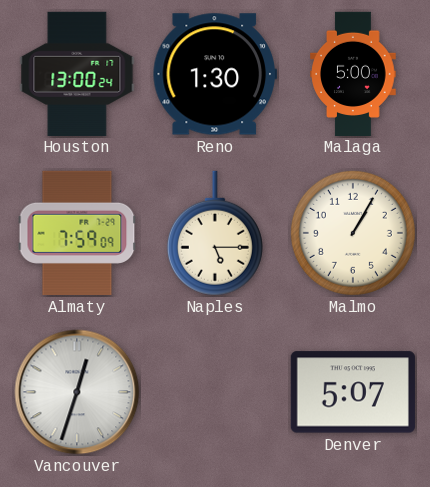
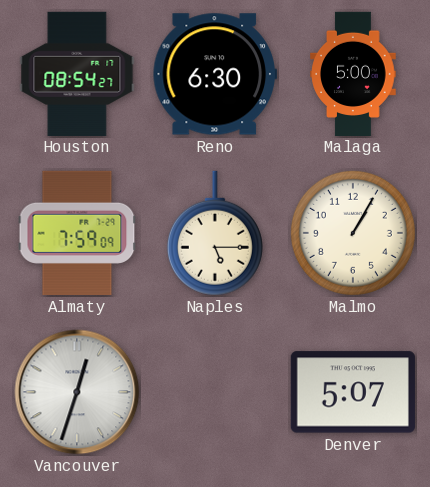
Houston: 13:00 -> 08:54
Reno: 1:30 -> 6:30
